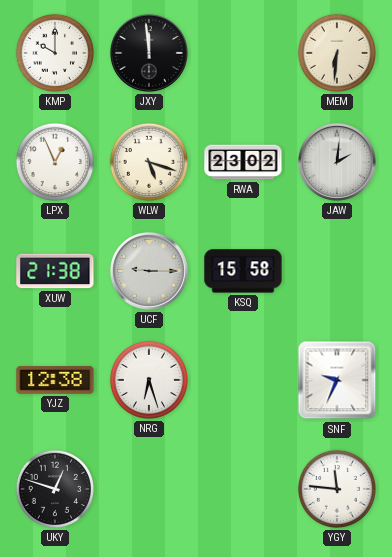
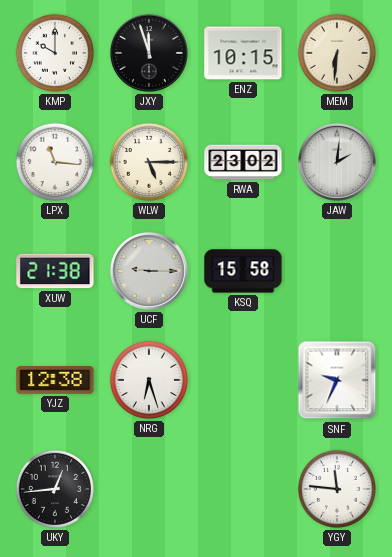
JXY: 11:59 -> 11:57
ENZ: none -> 10:15
LPX: 12:56 -> 11:16
WLW: 5:18 -> 5:15
UKY: 12:48 -> 12:44
